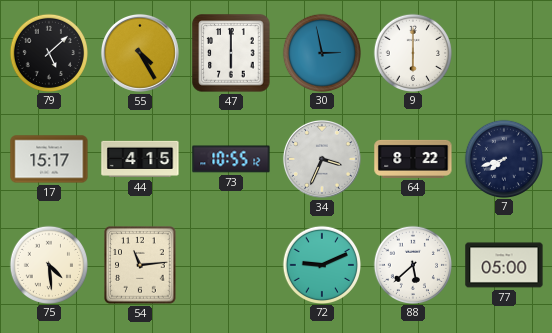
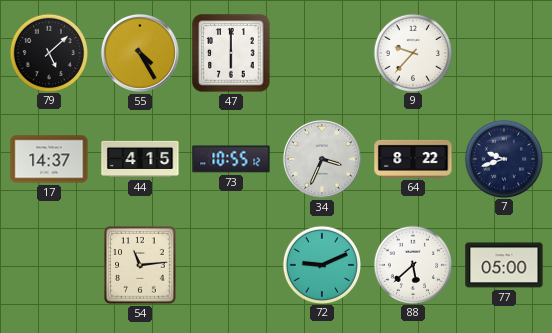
30: 2:58 -> none
9: 6:00 -> 9:37
17: 15:17 -> 14:37
7: 7:42 -> 9:42
75: 4:29 -> none
